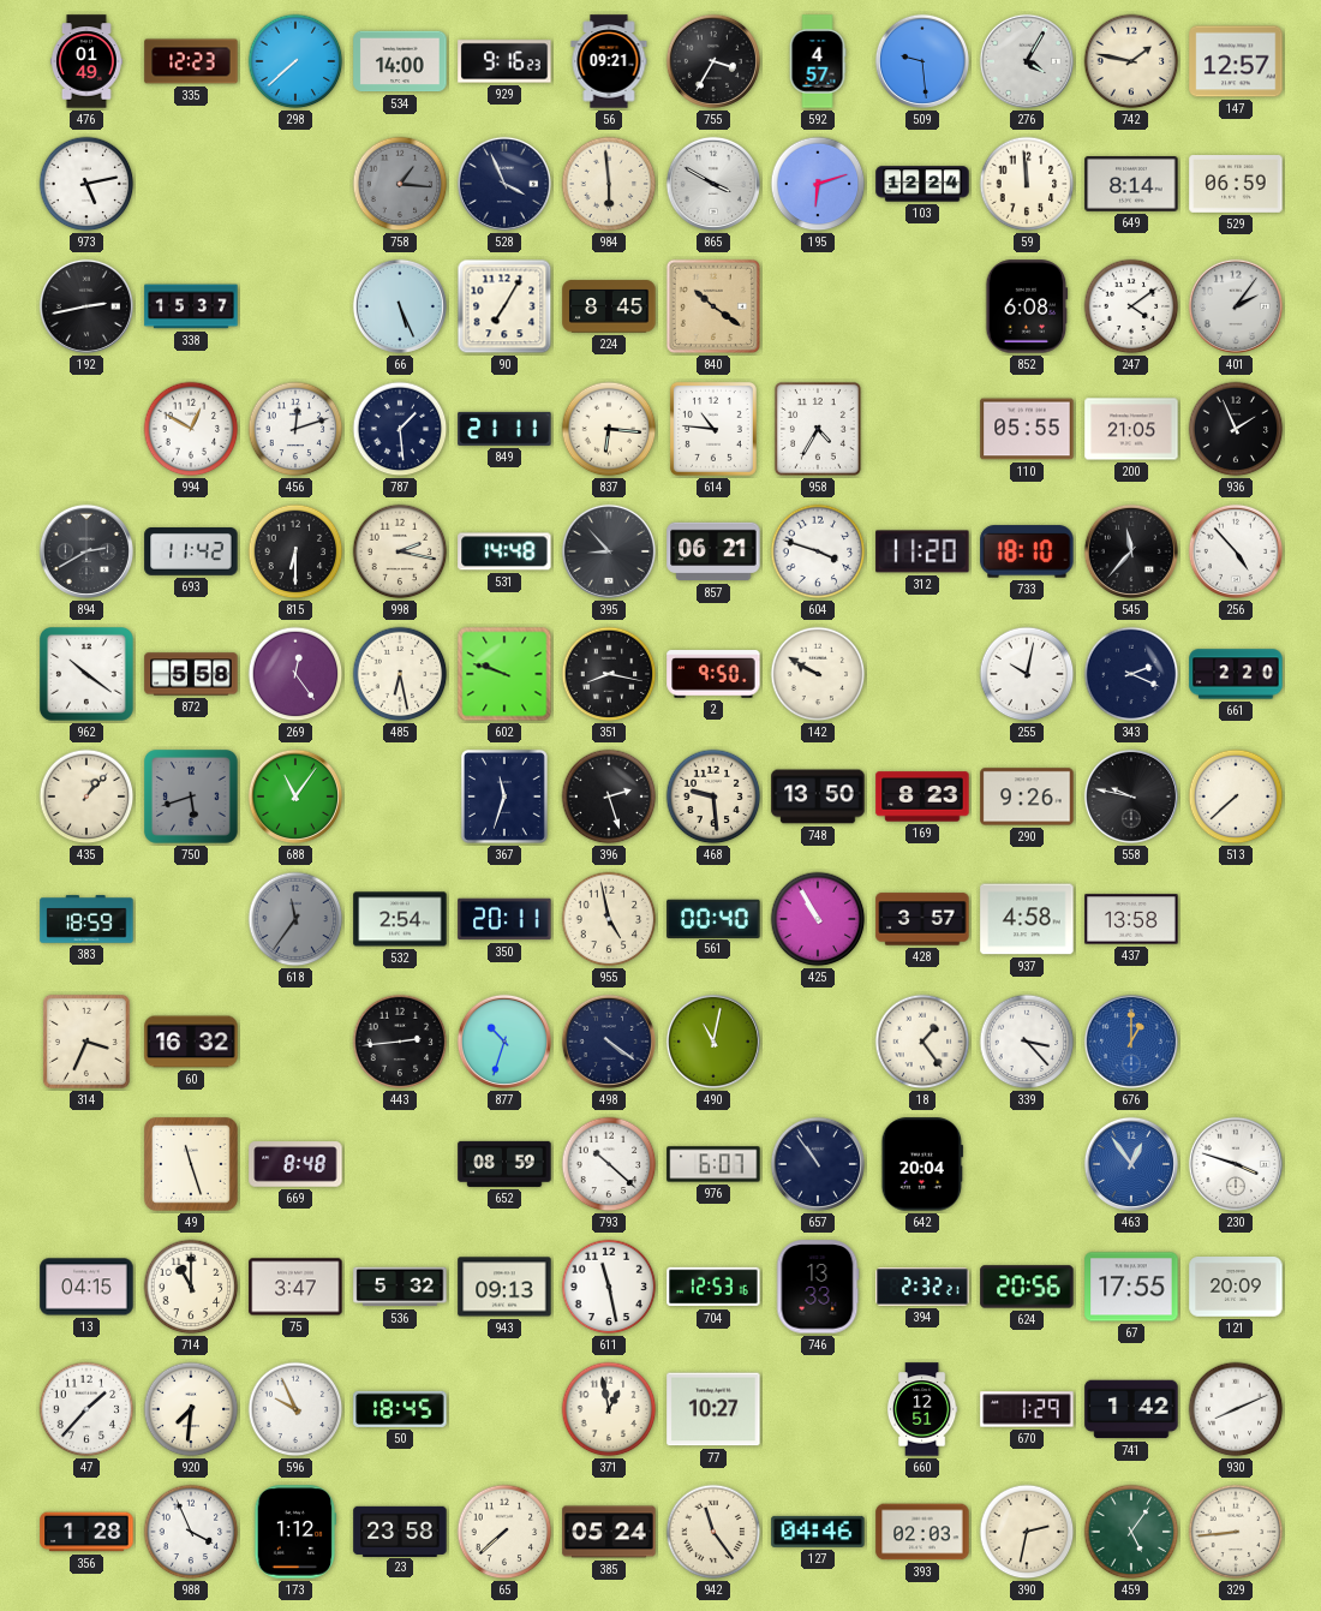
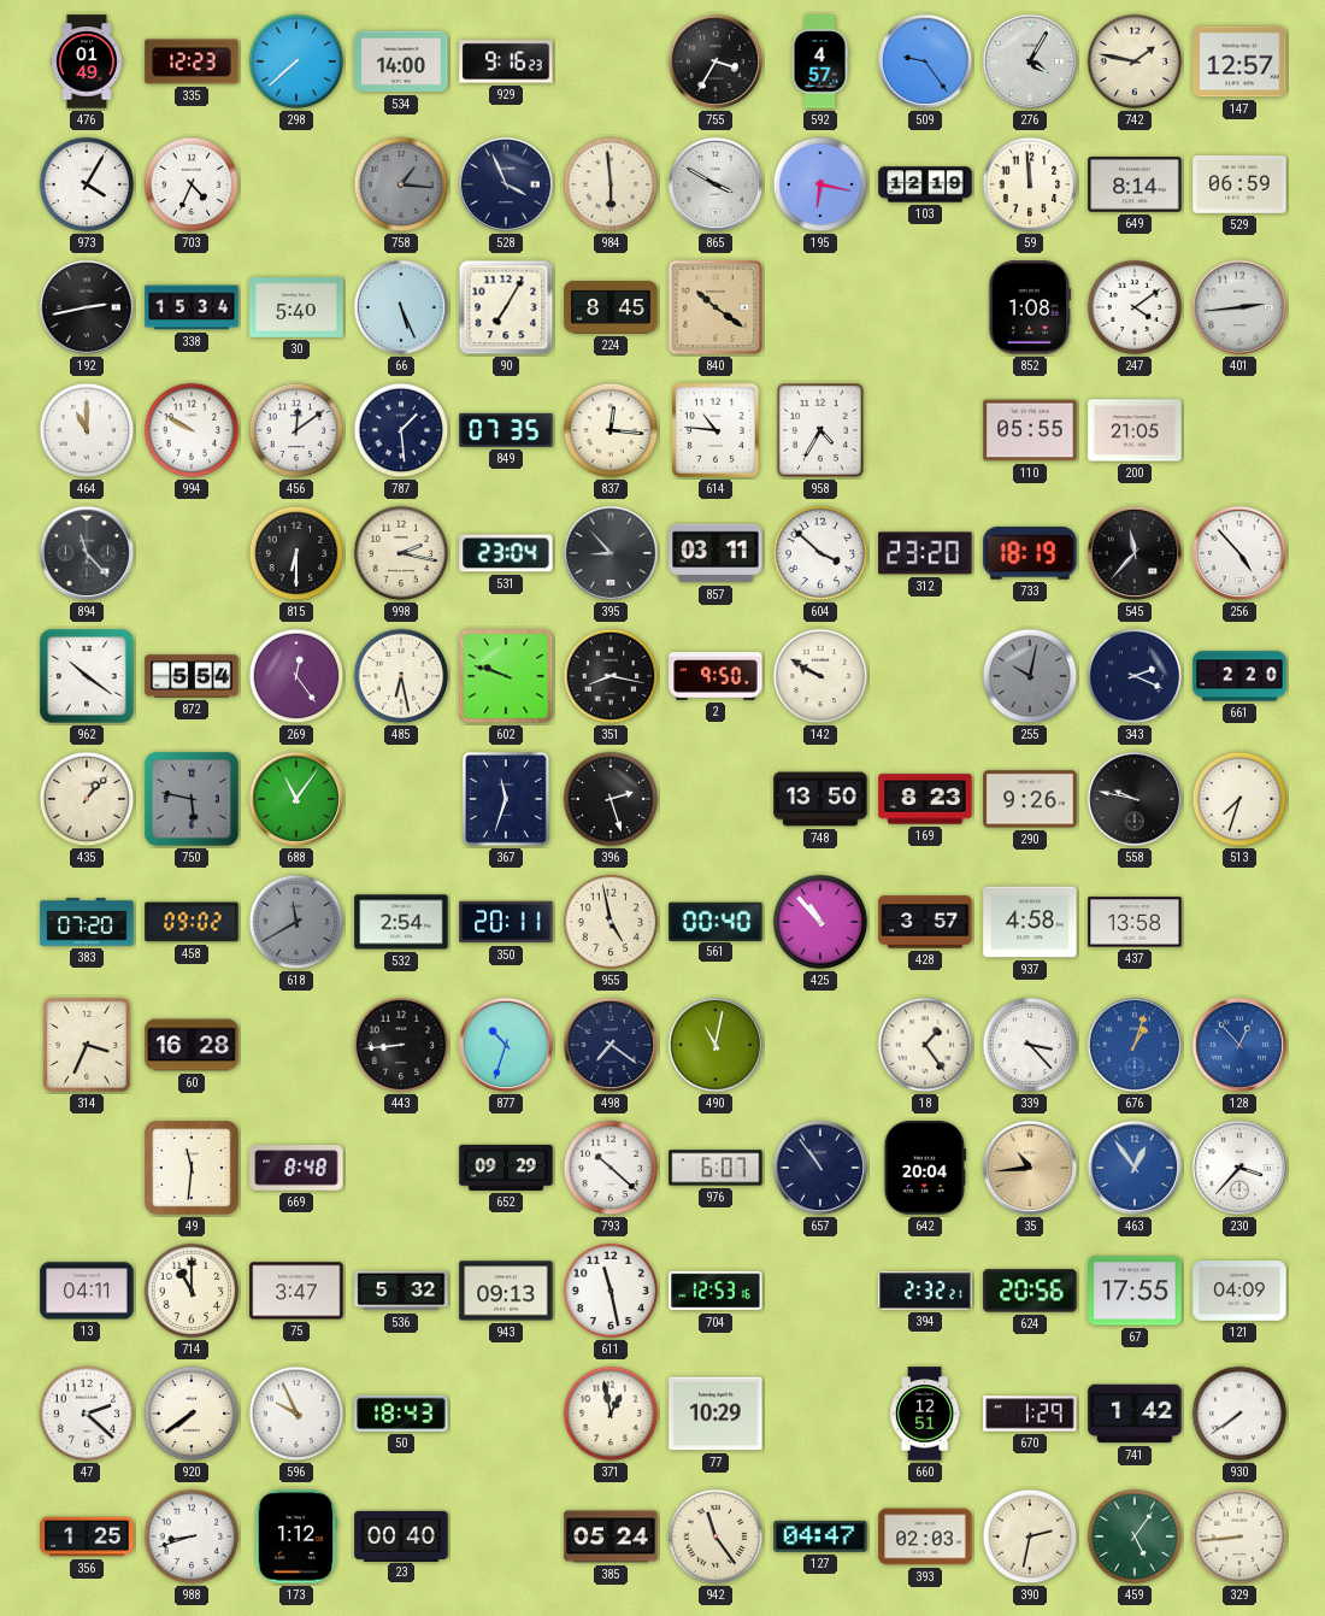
56: 09:21 -> none
509: 9:29 -> 9:24
973: 5:13 -> 4:05
703: none -> 4:34
195: 6:12 -> 6:17
103: 12:24 -> 12:19
338: 15:37 -> 15:34
30: none -> 5:40
852: 6:08 -> 1:08
401: 2:06 -> 2:44
464: none -> 11:00
994: 12:50 -> 9:50
456: 12:12 -> 12:09
849: 21:11 -> 07:35
837: 6:16 -> 12:16
936: 1:56 -> none
894: 2:40 -> 11:23
693: 11:42 -> none
531: 14:48 -> 23:04
857: 06:21 -> 03:11
604: 3:48 -> 3:52
312: 11:20 -> 23:20
733: 18:10 -> 18:19
872: 5:58 -> 5:54
255 dial: white -> grey
750: 5:42 -> 5:47
468: 9:29 -> none
513: 7:38 -> 7:33
383: 18:59 -> 07:20
458: none -> 09:02
618: 11:36 -> 11:40
425: 10:55 -> 10:53
60: 16:32 -> 16:28
443: 2:44 -> 8:44
498: 4:21 -> 7:21
676: 1:00 -> 1:03
128: none -> 12:53
49: 11:27 -> 11:31
652: 08:59 -> 09:29
35: none -> 10:44
230: 3:48 -> 3:37
13: 04:15 -> 04:11
746: 13:33 -> none
121: 20:09 -> 04:09
47: 1:37 -> 2:22
920: 7:31 -> 7:39
50: 18:45 -> 18:43
77: 10:27 -> 10:29
930: 8:11 -> 7:39
356: 1:28 -> 1:25
988: 3:56 -> 8:42
23: 23:58 -> 00:40
65: 7:38 -> none
127: 04:46 -> 04:47
